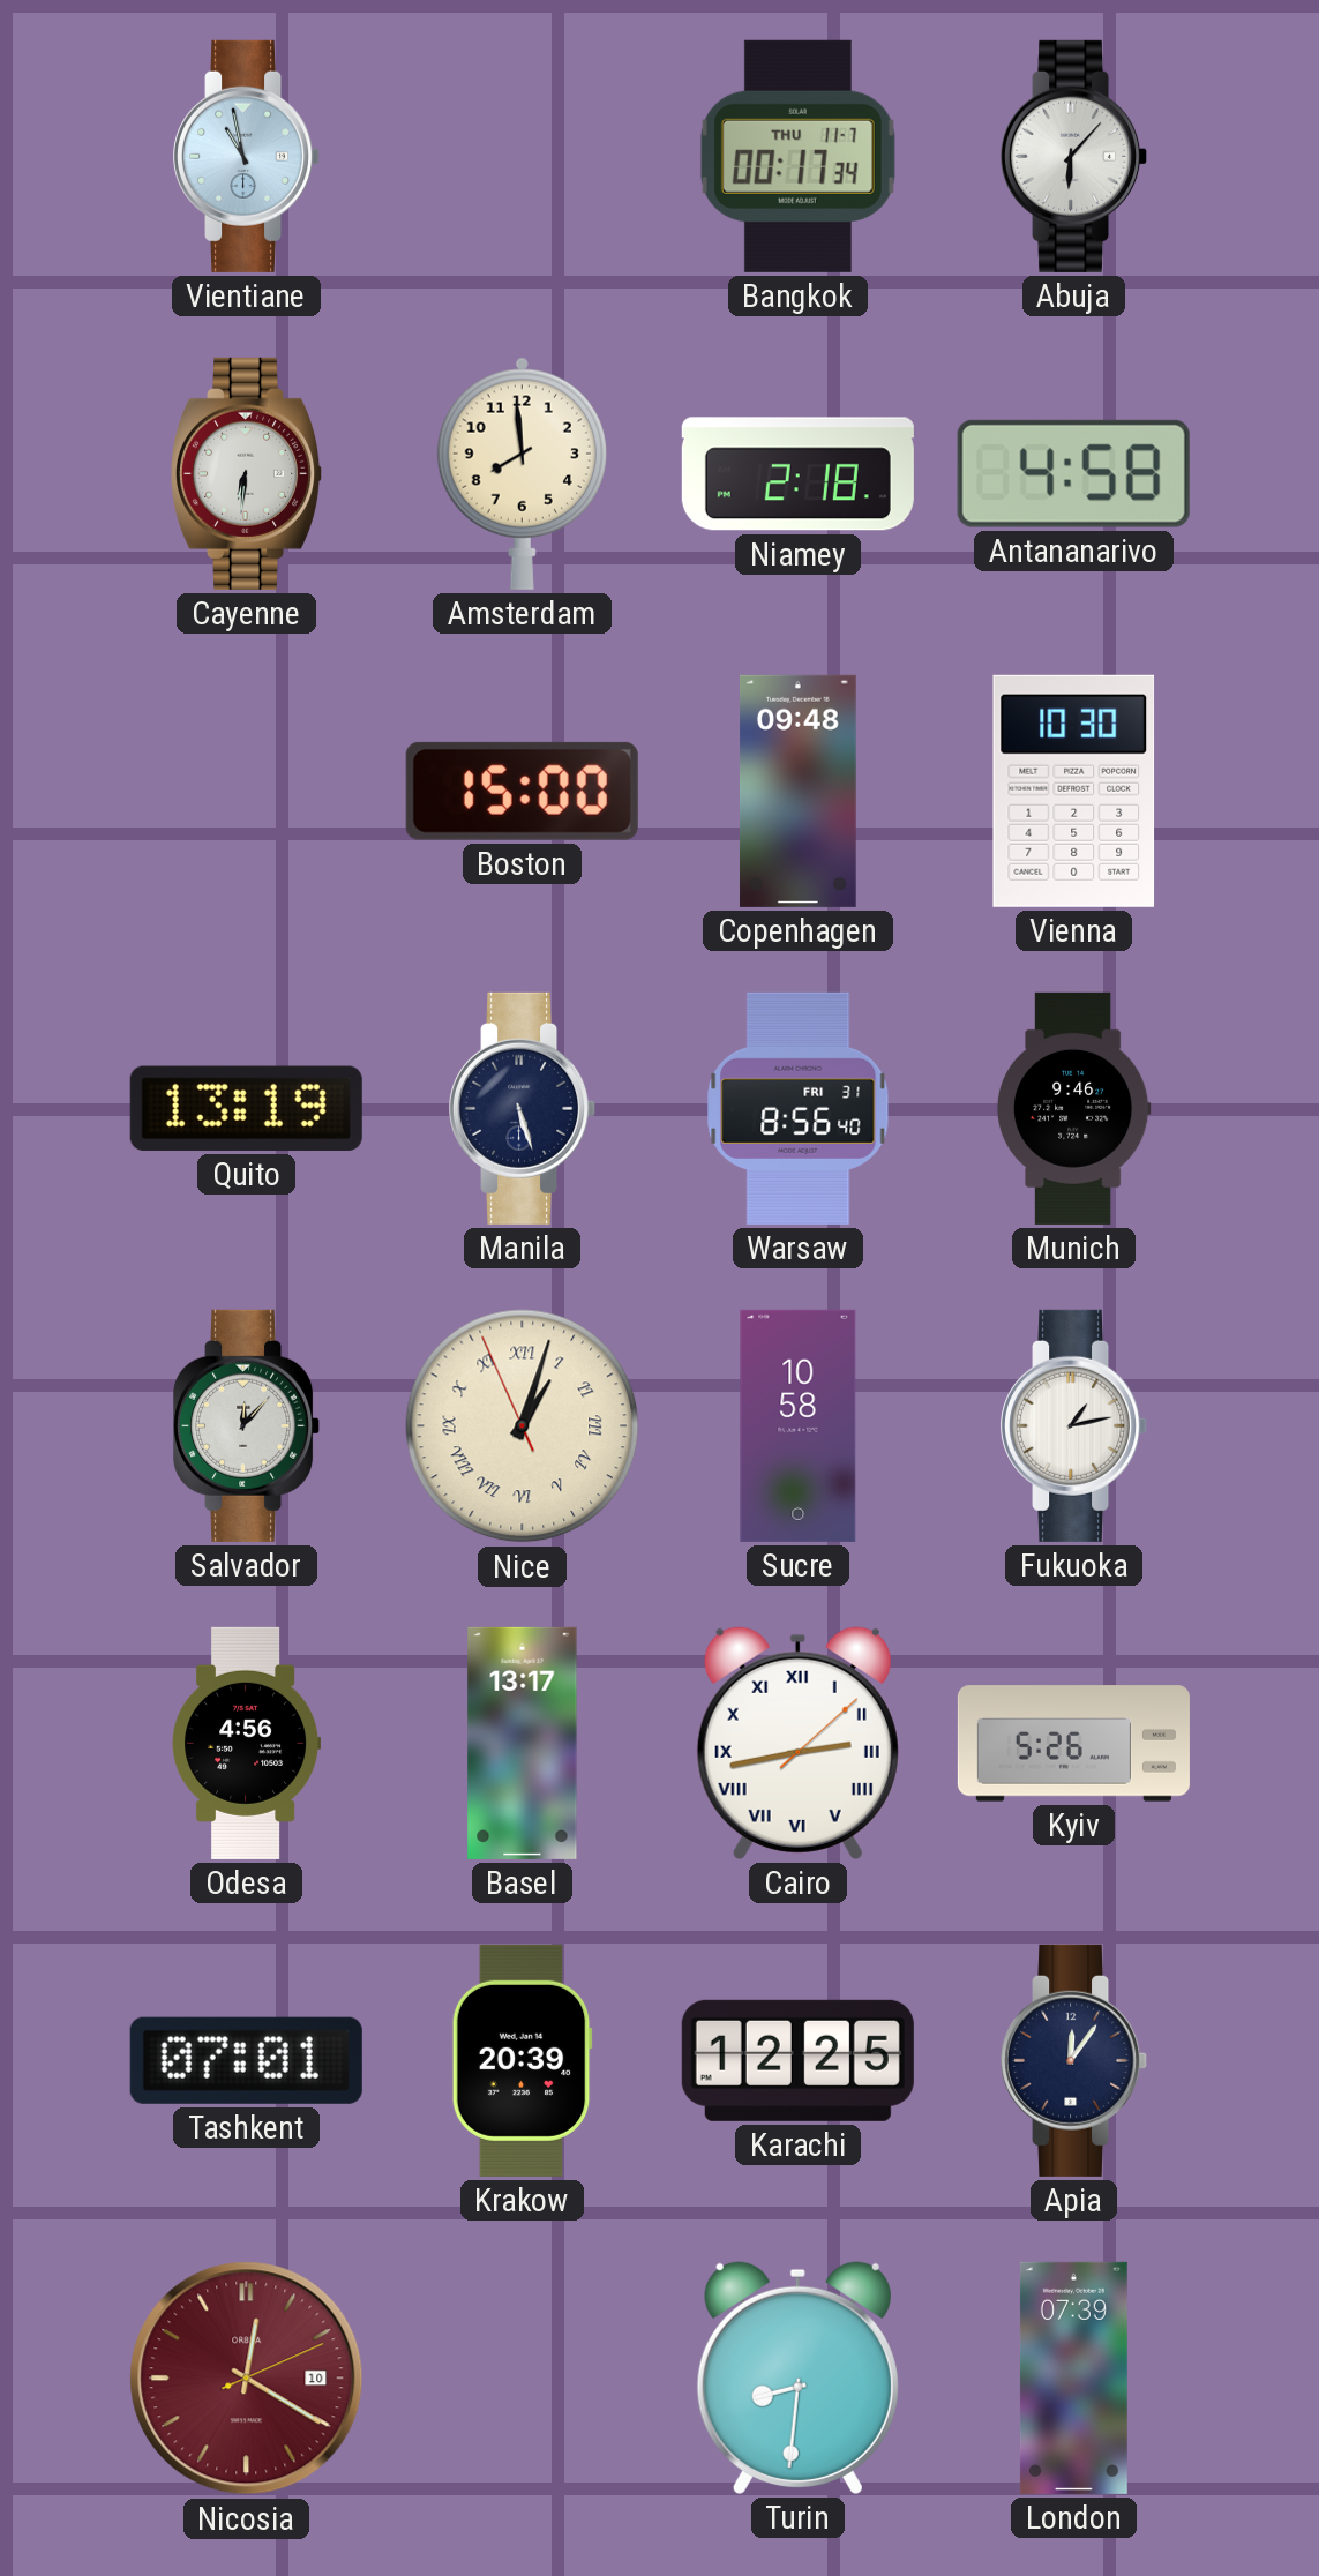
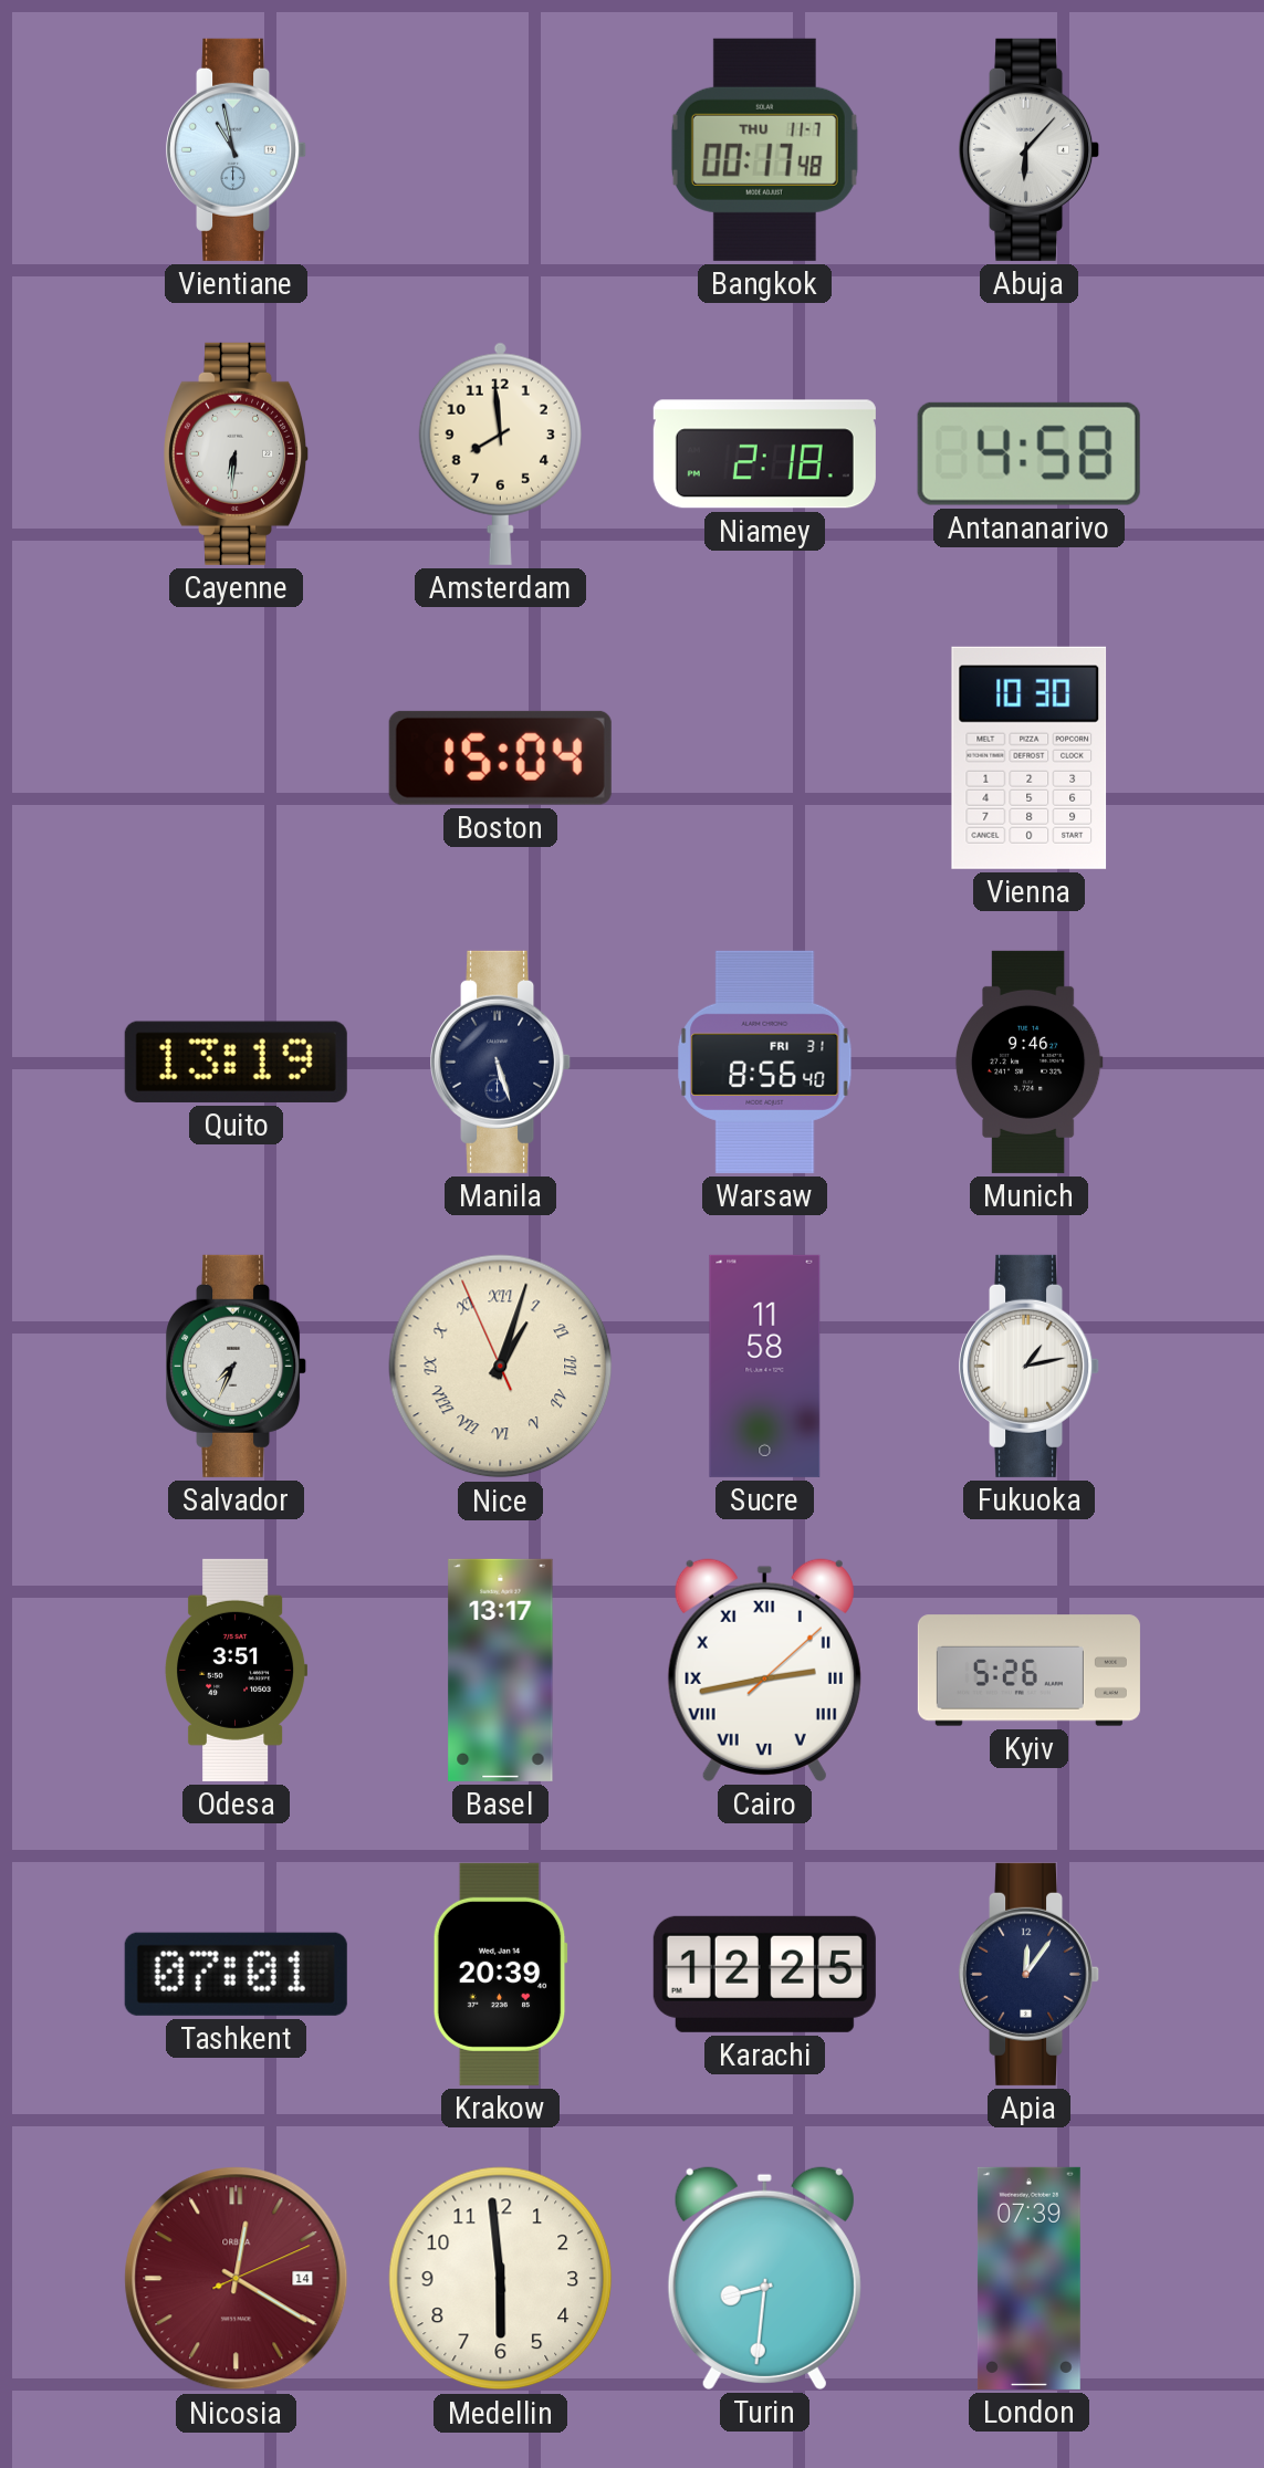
Bangkok: 00:17:34 -> 00:17:48
Boston: 15:00 -> 15:04
Copenhagen: 09:48 -> none
Salvador: 12:07 -> 7:34
Sucre: 10:58 -> 11:58
Odesa: 4:56 -> 3:51
Nicosia date: 10 -> 14
Medellin: none -> 5:59
